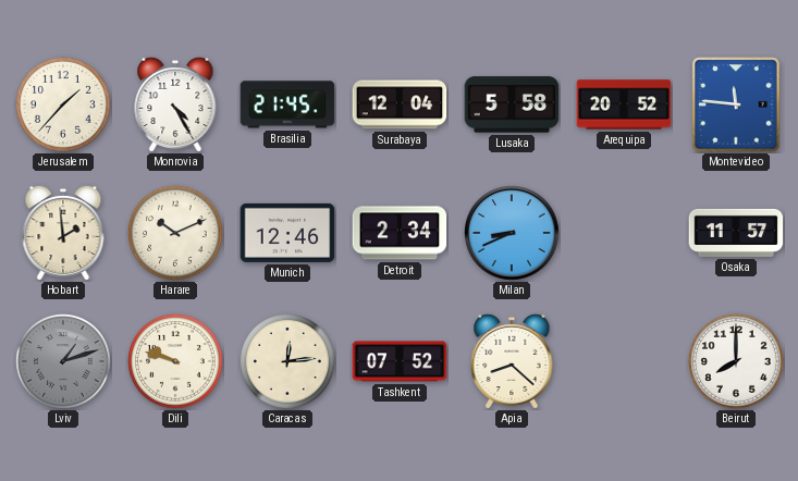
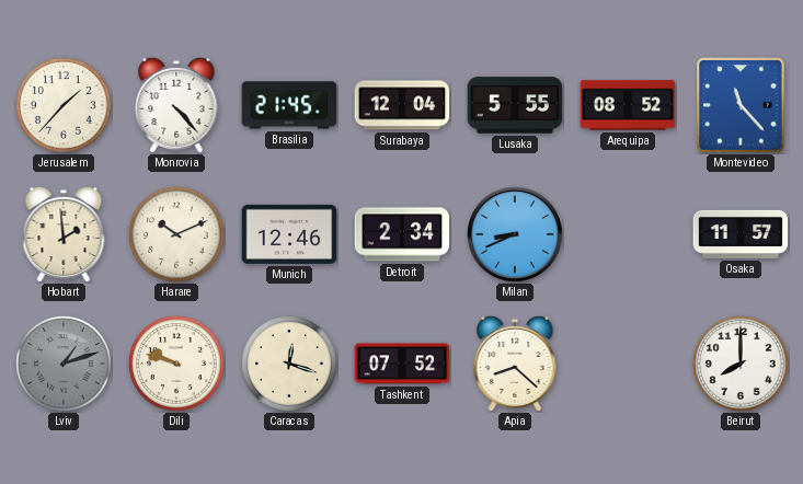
Monrovia: 4:25 -> 4:23
Lusaka: 5:58 -> 5:55
Arequipa: 20:52 -> 08:52
Montevideo: 11:46 -> 11:23
Caracas: 12:14 -> 12:18
